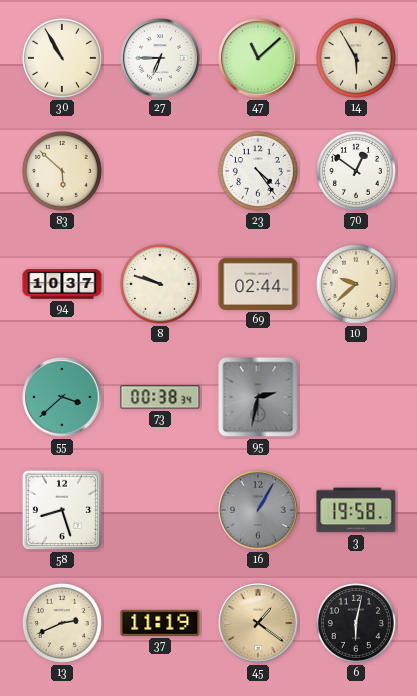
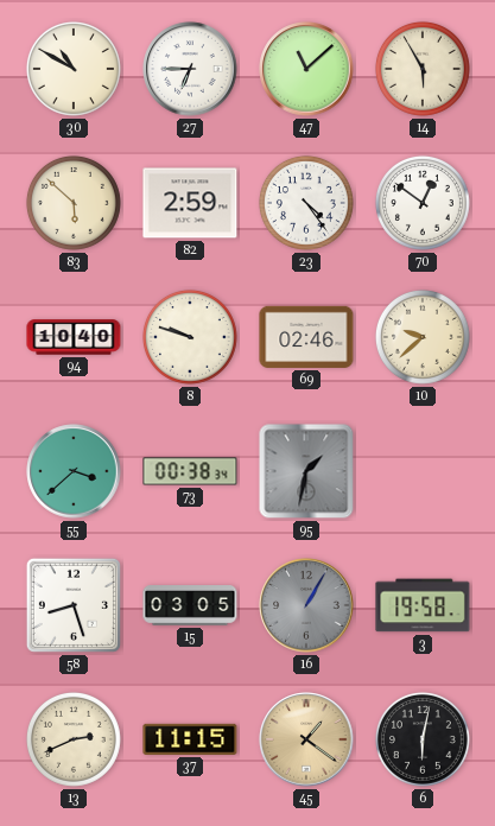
30: 10:55 -> 10:50
82: none -> 2:59
94: 10:37 -> 10:40
69: 02:44 -> 02:46
95: 2:32 -> 1:32
15: none -> 03:05
37: 11:19 -> 11:15
